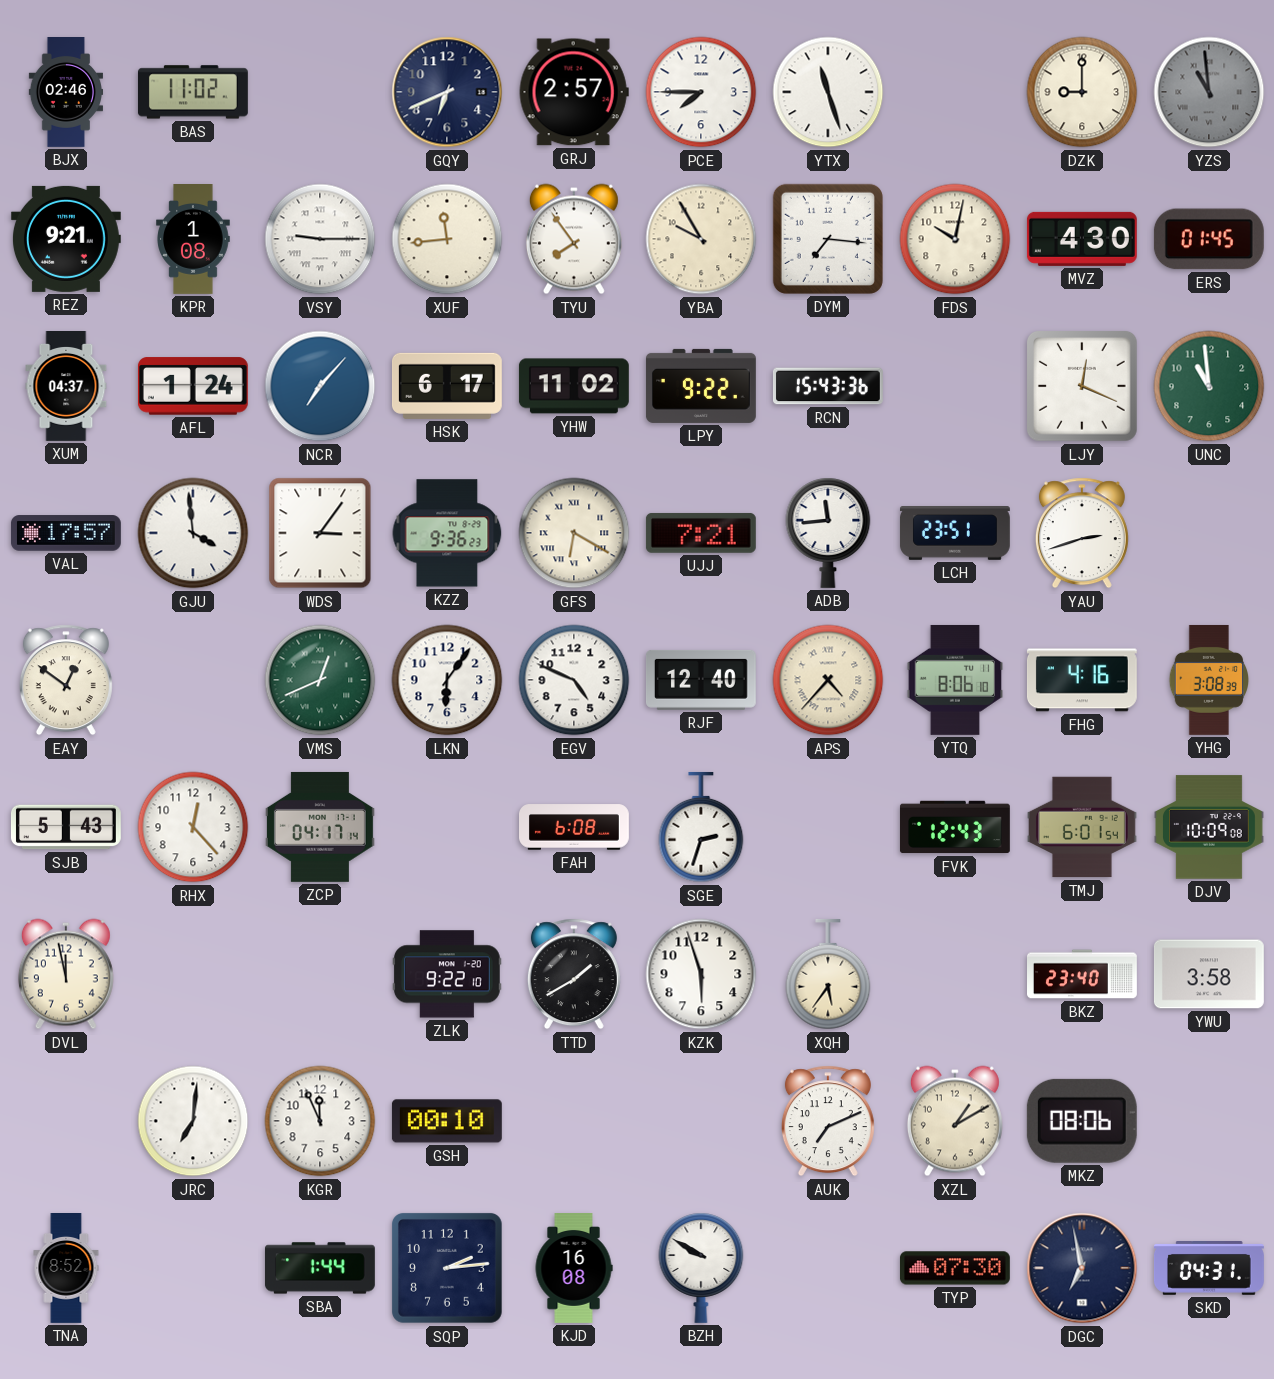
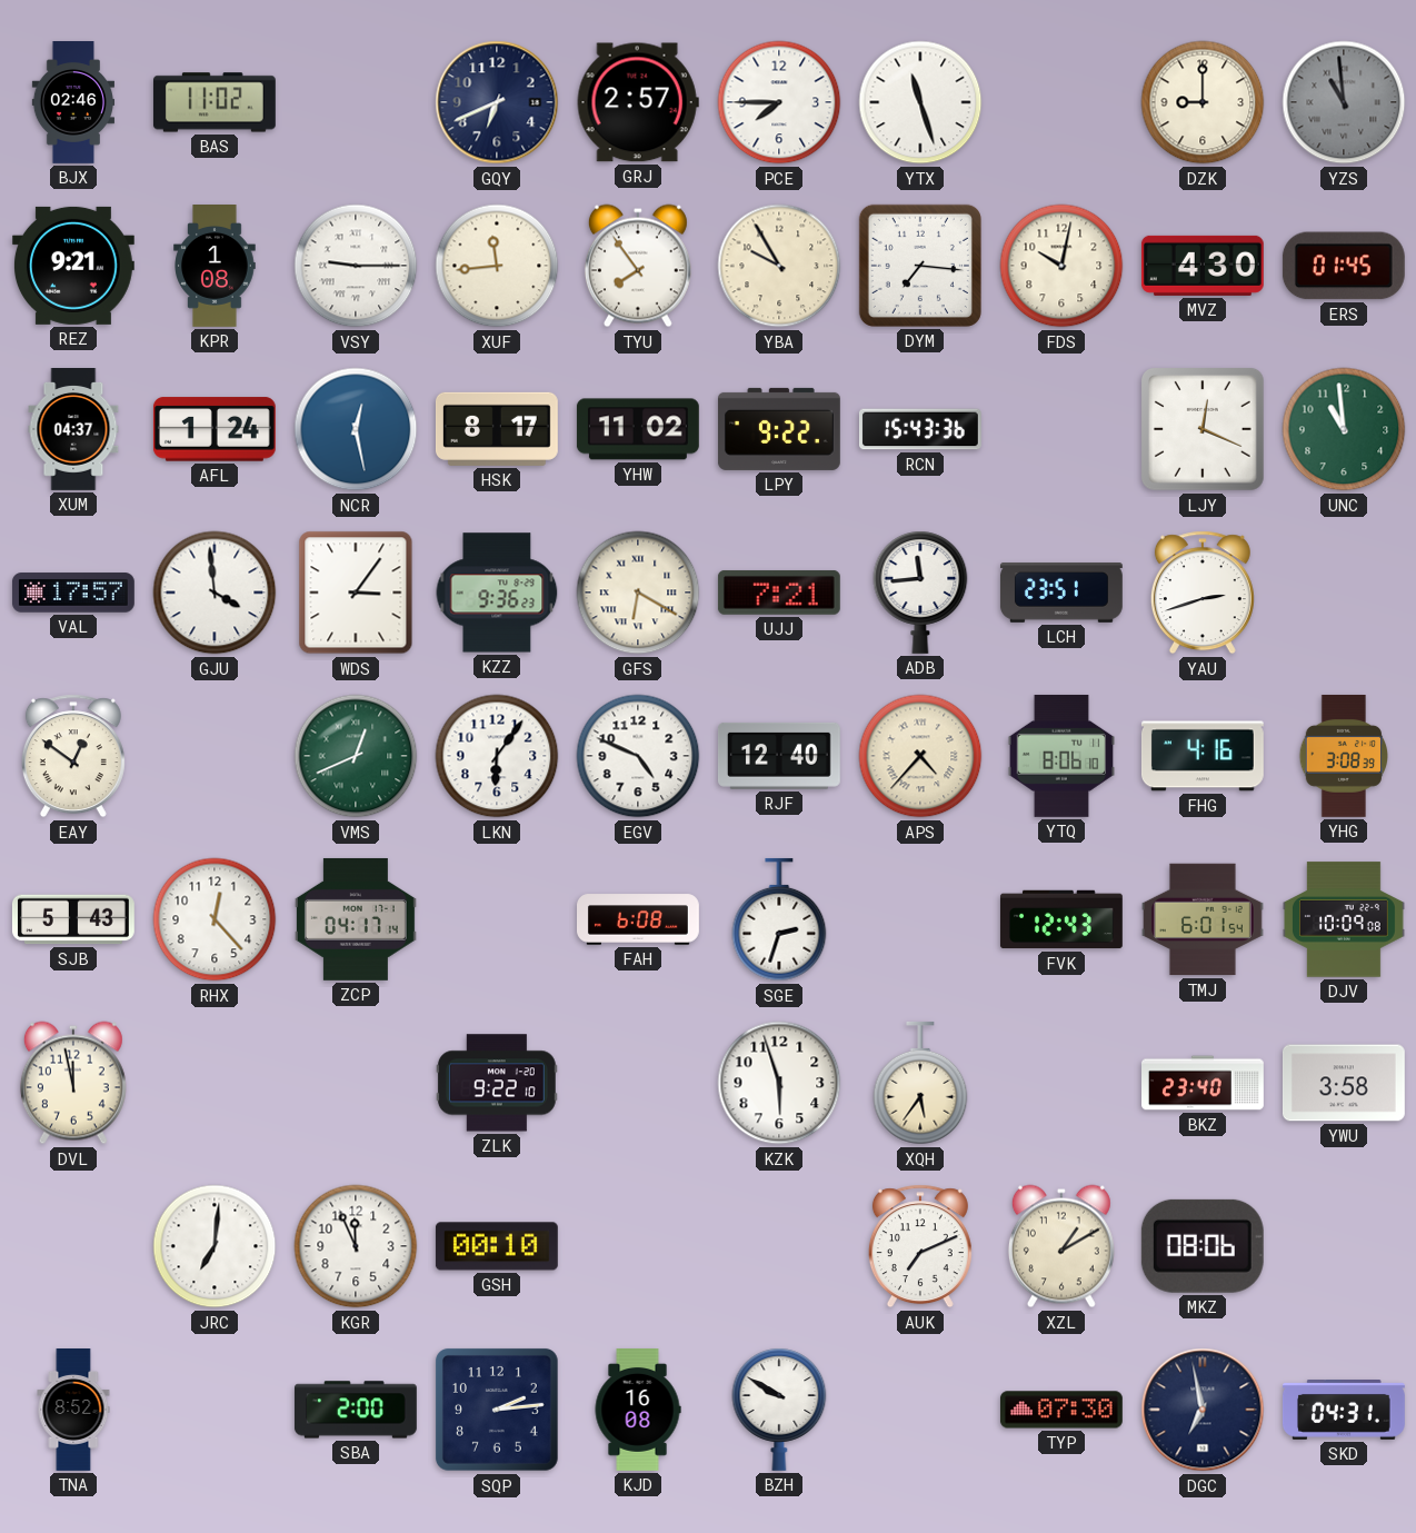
NCR: 7:07 -> 12:28
HSK: 6:17 -> 8:17
TTD: 1:40 -> none
SBA: 1:44 -> 2:00
